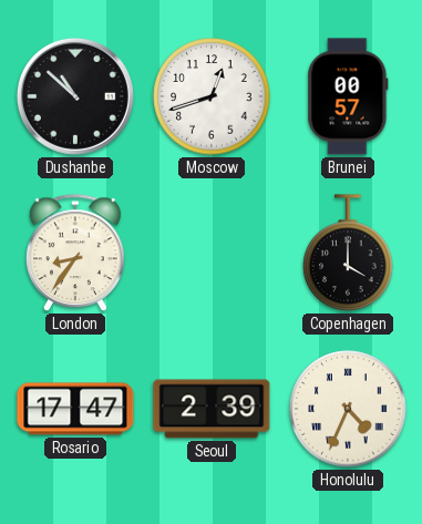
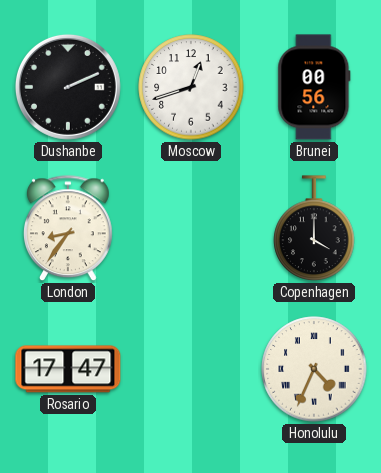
Dushanbe: 10:52 -> 2:11
Brunei: 00:57 -> 00:56
Seoul: 2:39 -> none
